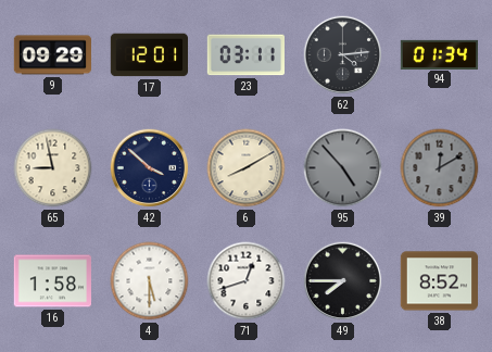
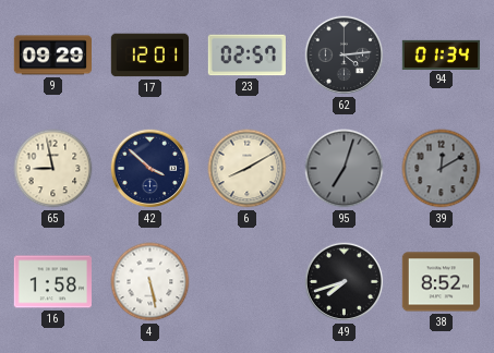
23: 03:11 -> 02:57
95: 4:53 -> 7:03
4: 5:30 -> 5:28
71: 12:42 -> none
49: 7:45 -> 7:42
